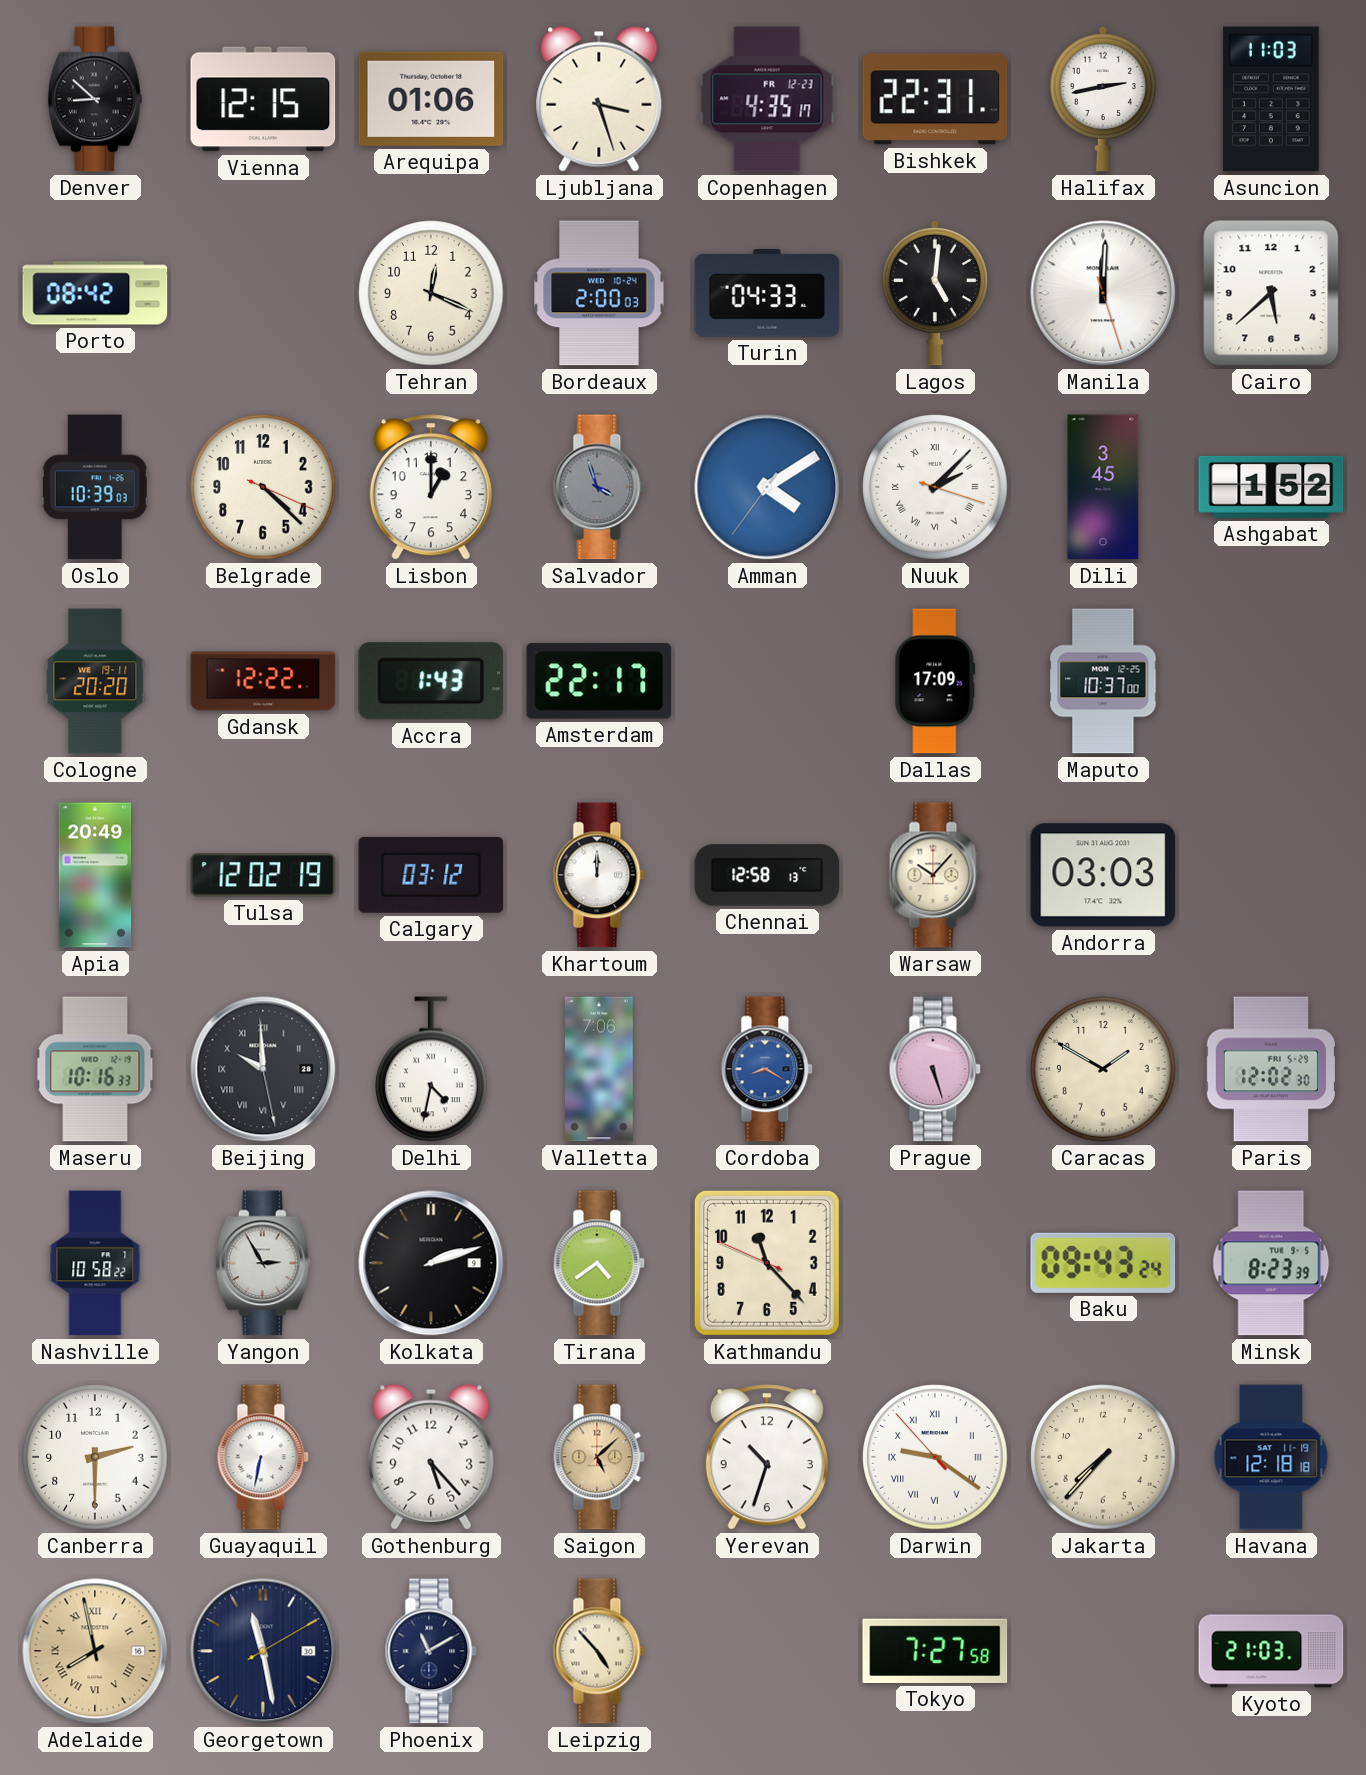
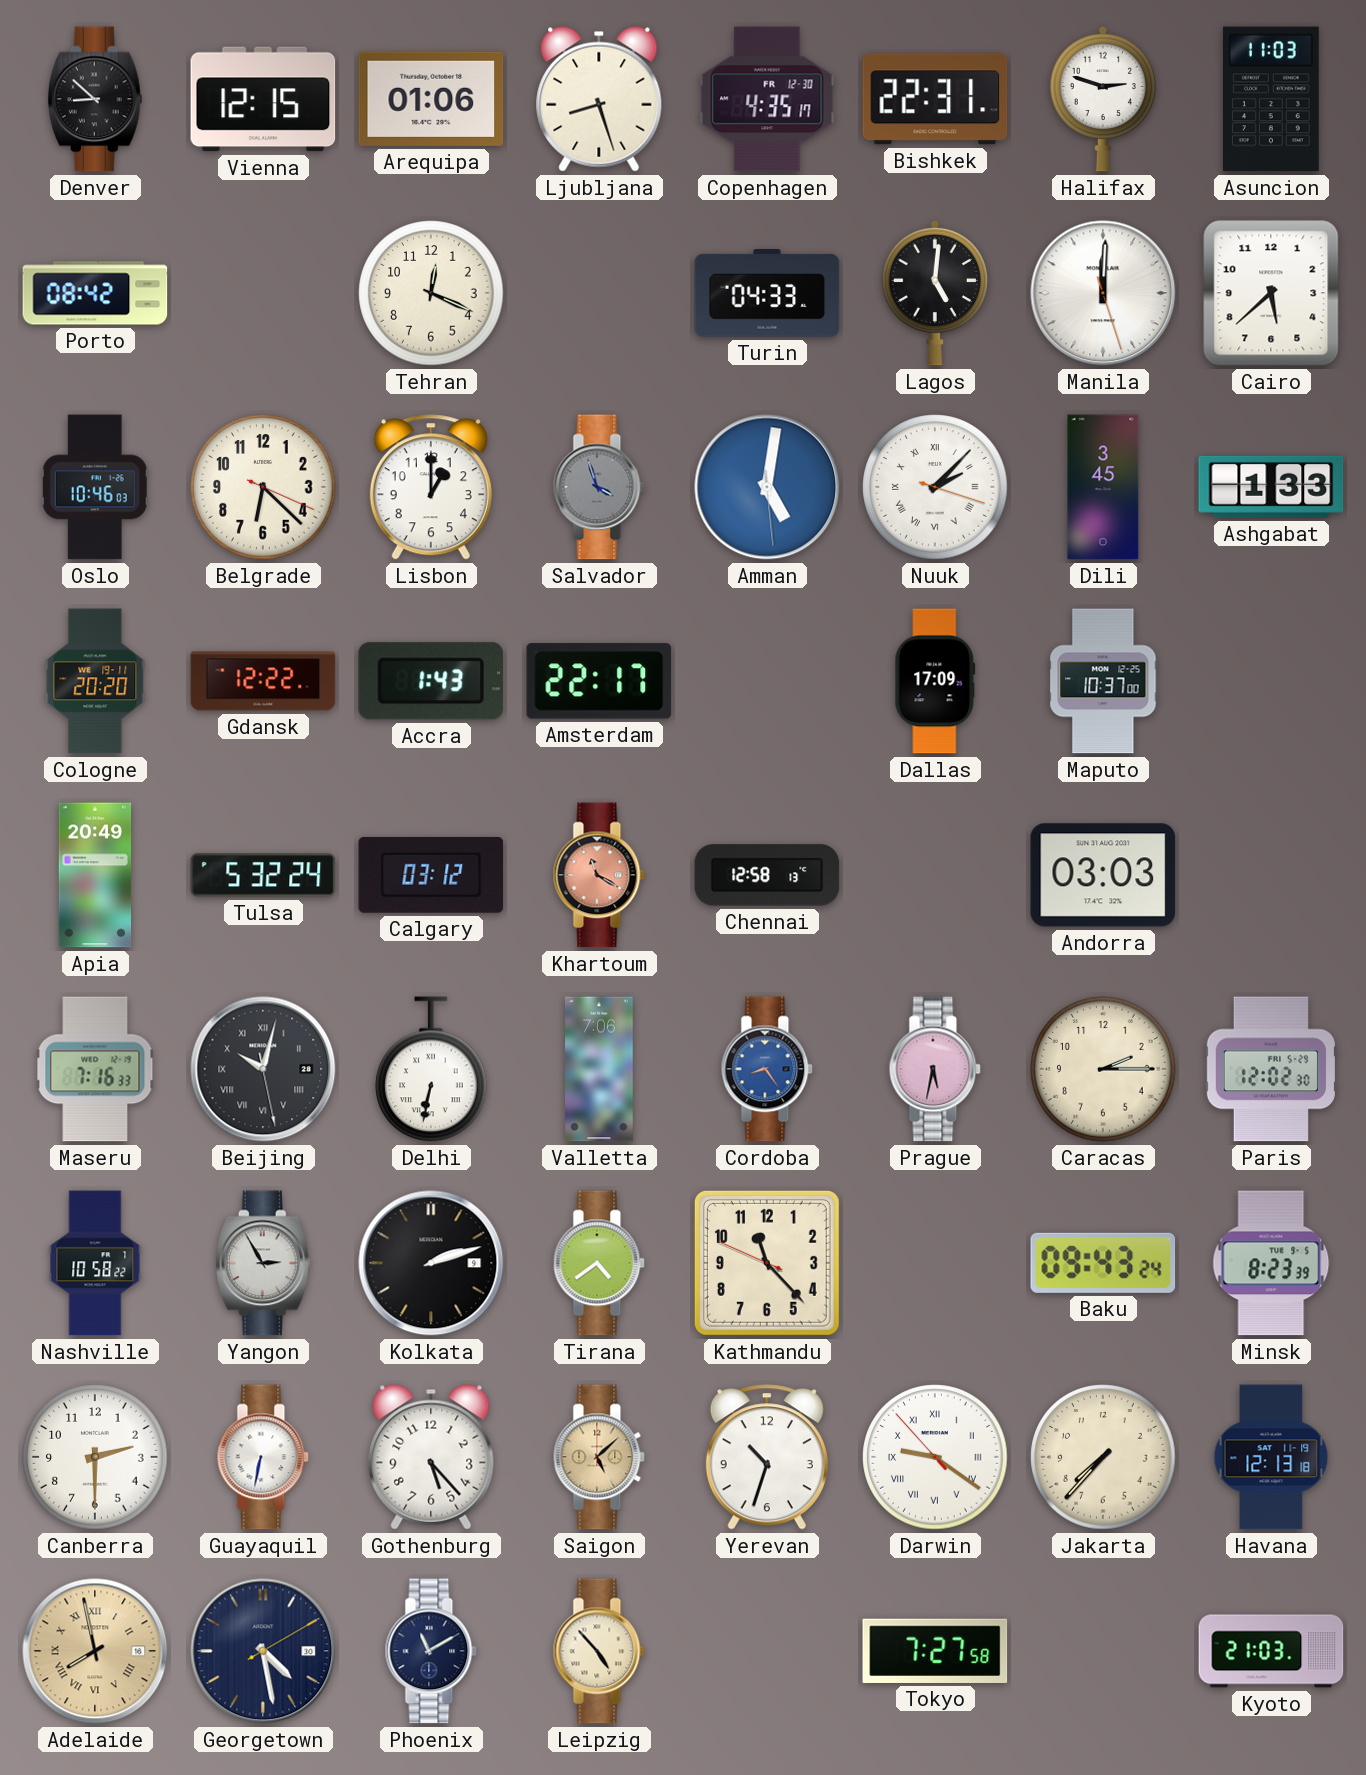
Ljubljana: 3:27 -> 8:27
Copenhagen date: FR 12-23 -> FR 12-30
Halifax: 2:43 -> 2:48
Bordeaux: 2:00 -> none
Oslo: 10:39 -> 10:46
Belgrade: 4:22 -> 6:22
Amman: 4:09 -> 5:01
Ashgabat: 1:52 -> 1:33
Tulsa: 12:02 -> 5:32
Khartoum: 12:00 -> 11:20
Khartoum dial: white -> salmon
Warsaw: 10:07 -> none
Maseru: 10:16 -> 7:16
Beijing: 9:59 -> 10:02
Delhi: 4:32 -> 6:32
Cordoba: 8:20 -> 8:24
Prague: 5:27 -> 5:32
Caracas: 1:50 -> 2:15
Havana: 12:18 -> 12:13
Georgetown: 11:28 -> 4:28
